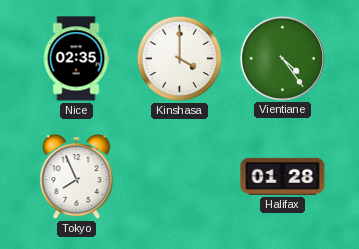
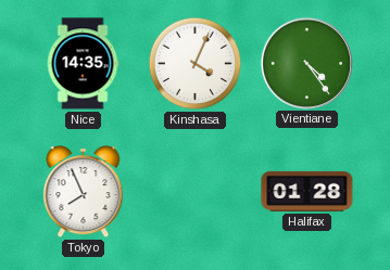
Nice: 02:35 -> 14:35
Kinshasa: 4:00 -> 4:04
